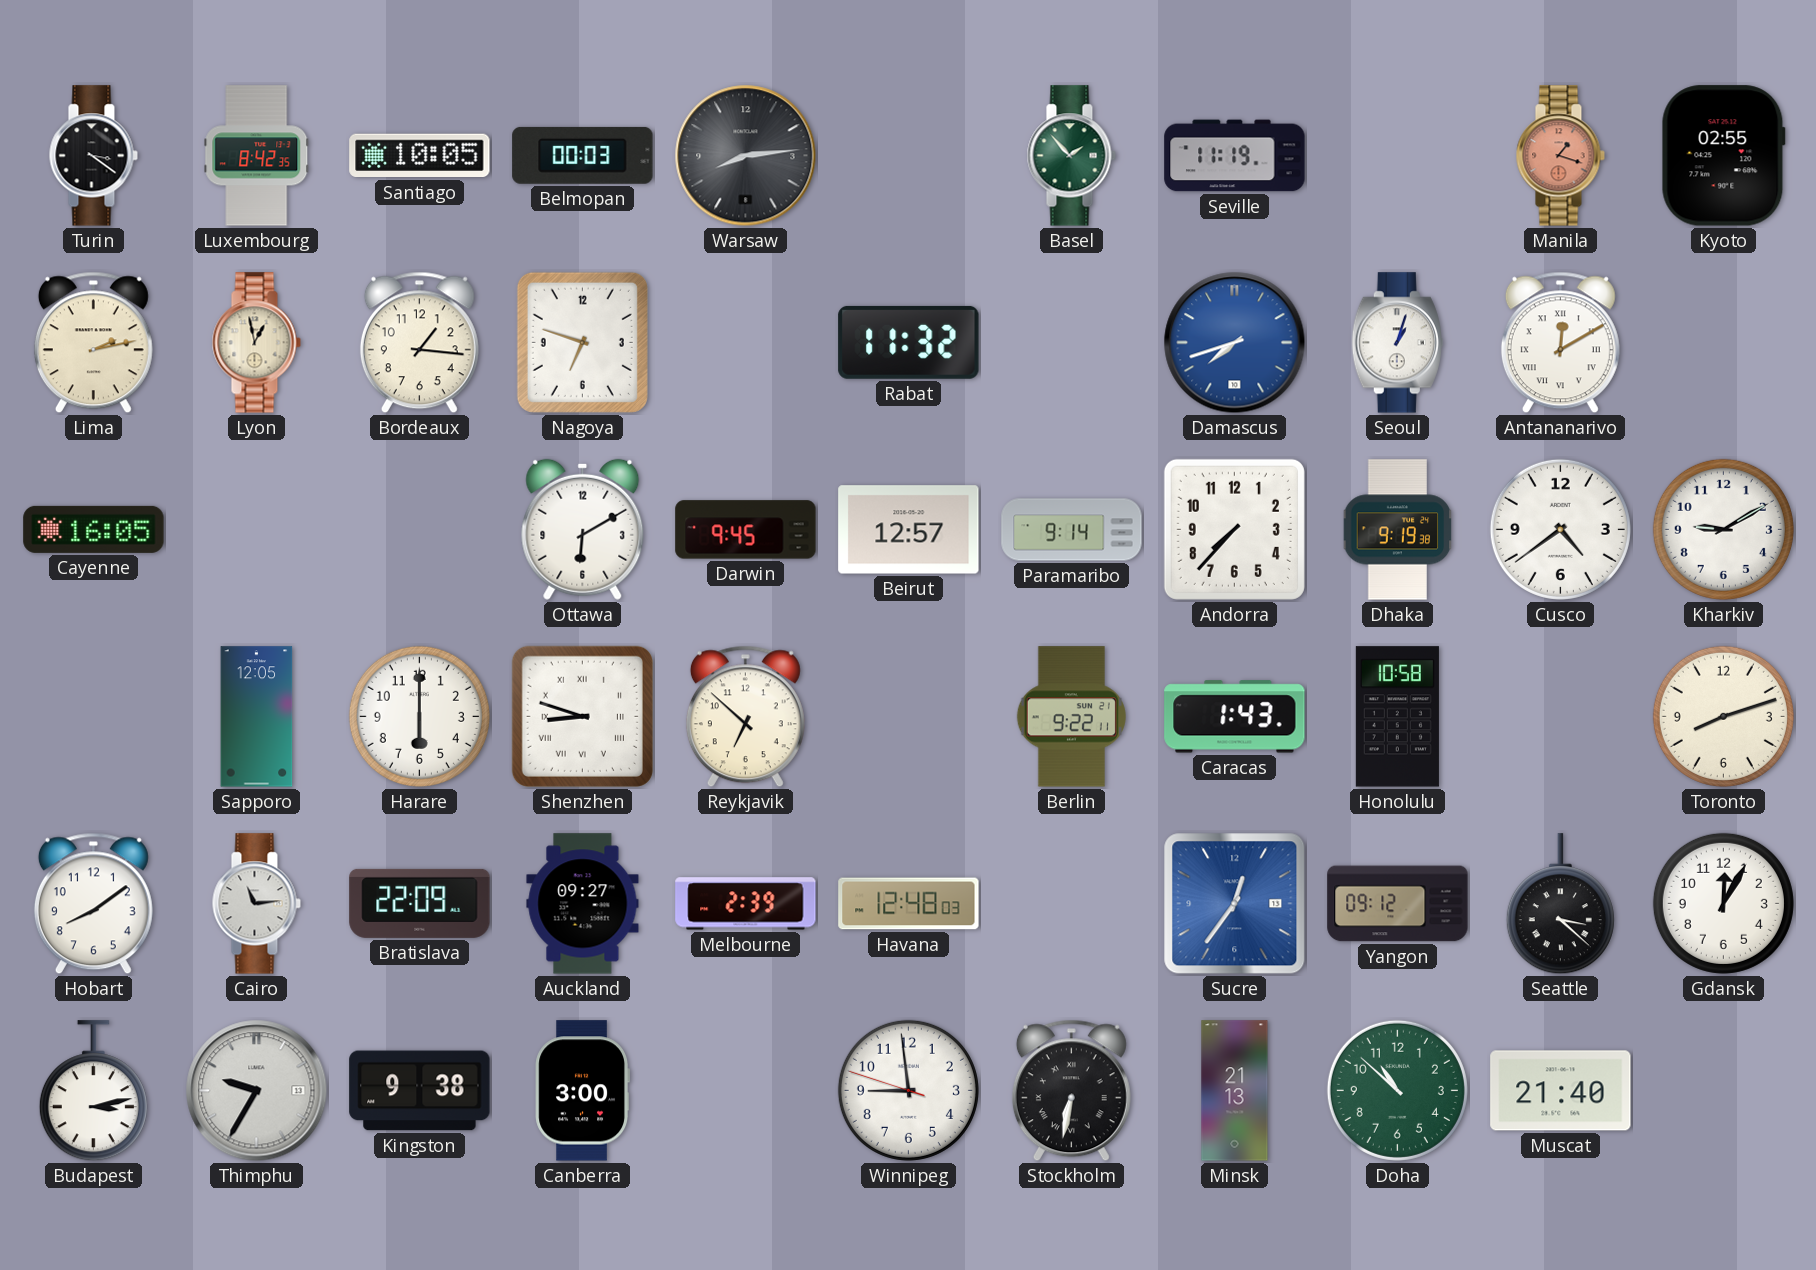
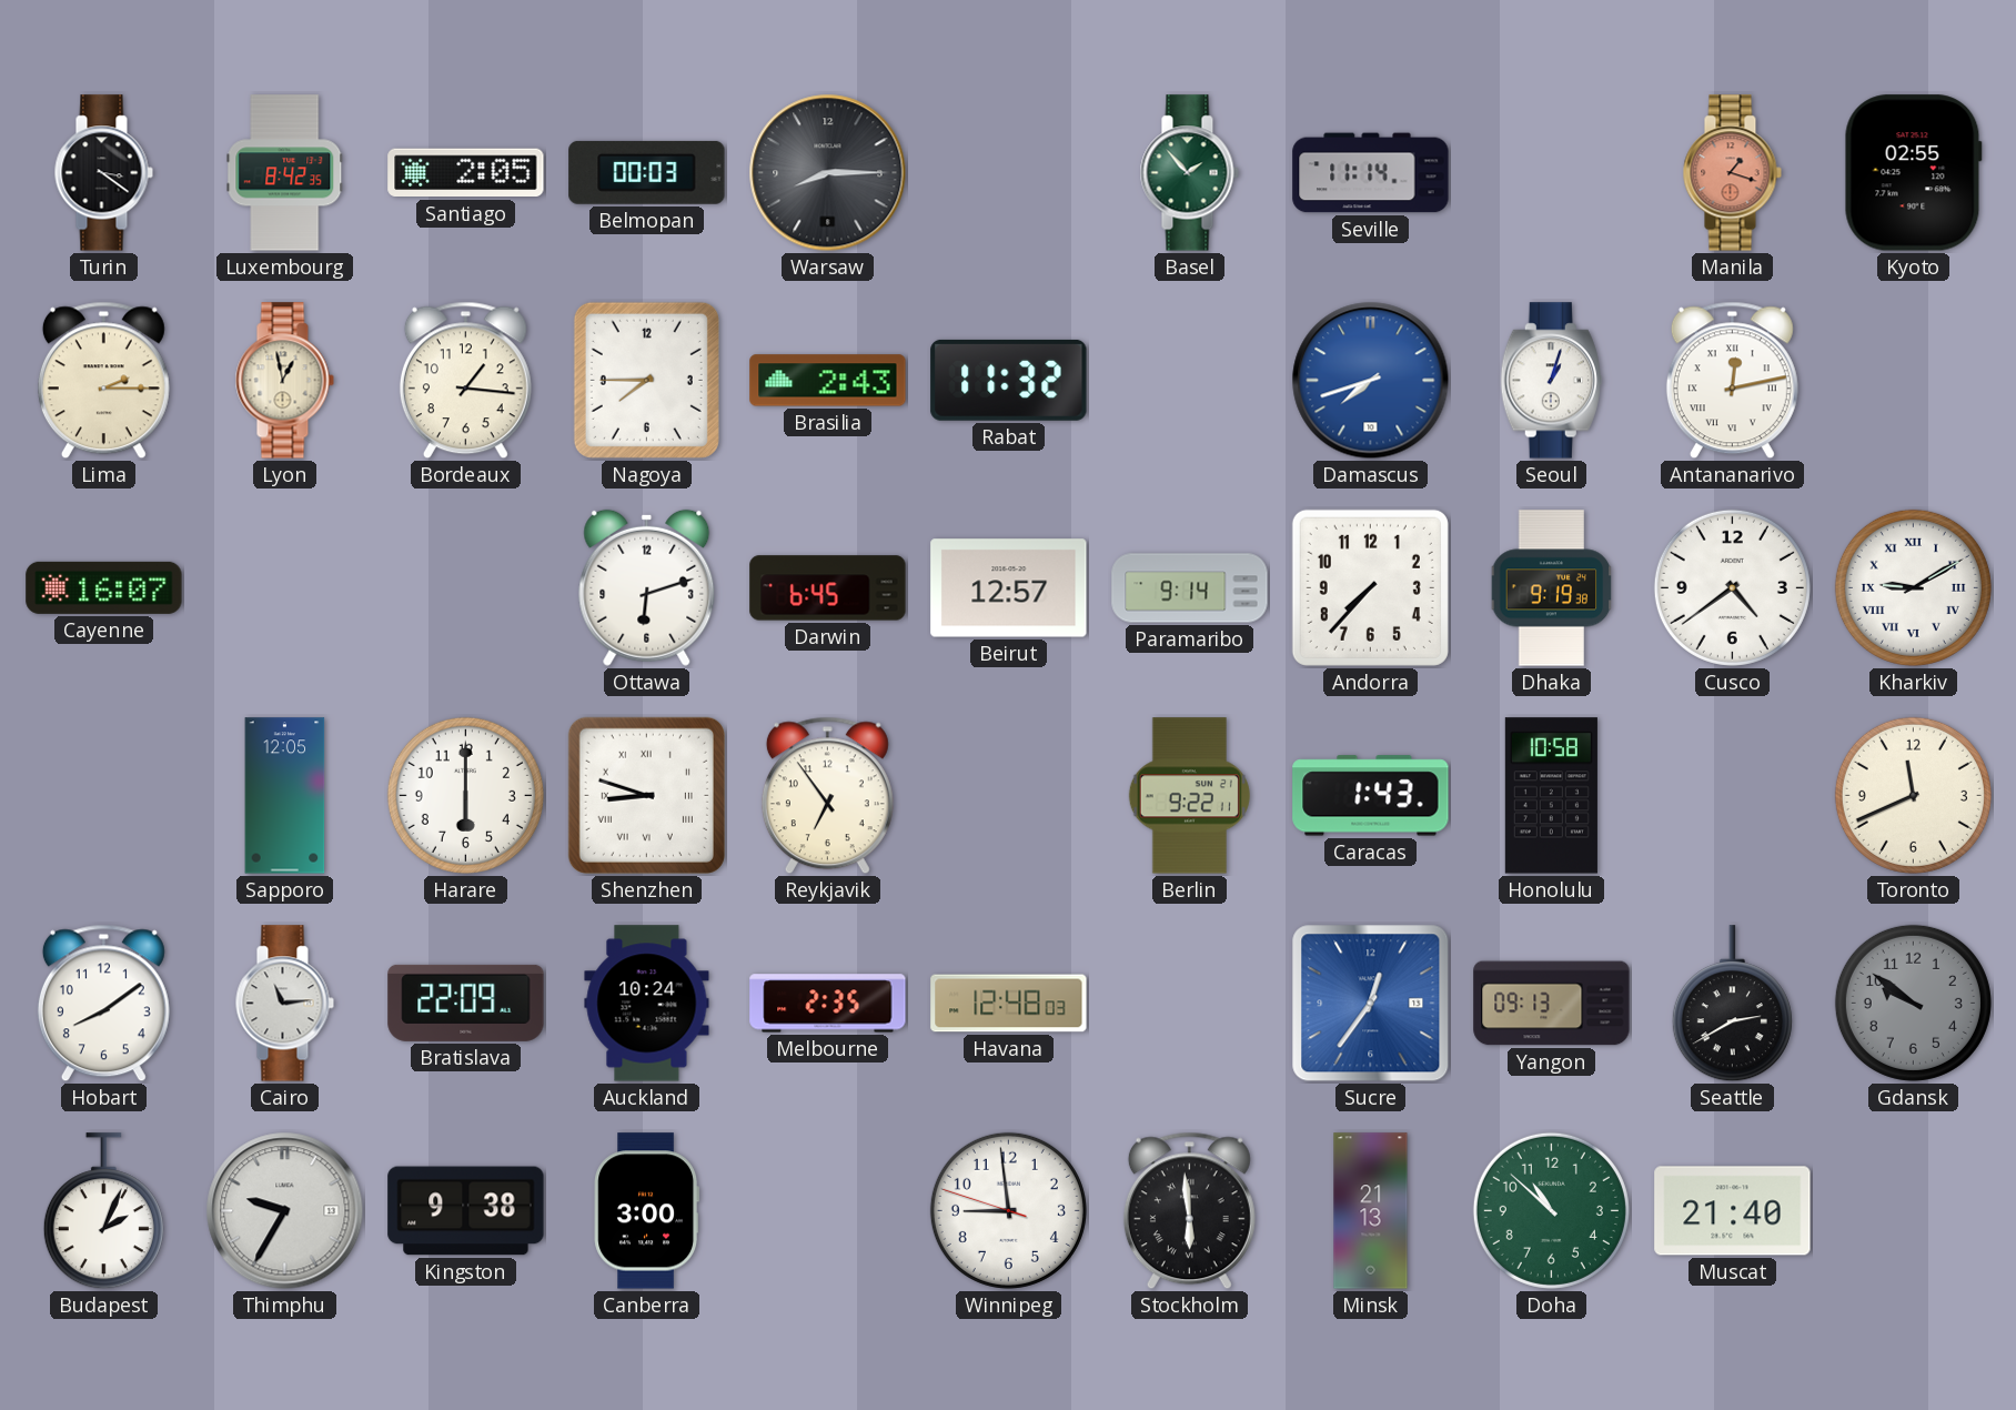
Santiago: 10:05 -> 2:05
Warsaw: 8:14 -> 8:15
Seville: 11:19 -> 11:14
Lima: 2:13 -> 2:15
Nagoya: 6:48 -> 7:45
Brasilia: none -> 2:43
Antananarivo: 12:10 -> 12:13
Cayenne: 16:05 -> 16:07
Ottawa: 6:10 -> 6:12
Darwin: 9:45 -> 6:45
Kharkiv numerals: Arabic -> Roman
Reykjavik: 6:52 -> 6:54
Toronto: 8:12 -> 11:41
Auckland: 09:27 -> 10:24
Melbourne: 2:39 -> 2:35
Yangon: 09:12 -> 09:13
Seattle: 3:22 -> 2:40
Gdansk: 12:05 -> 9:51
Gdansk dial: white -> grey
Budapest: 3:13 -> 2:04
Stockholm: 6:32 -> 5:59
